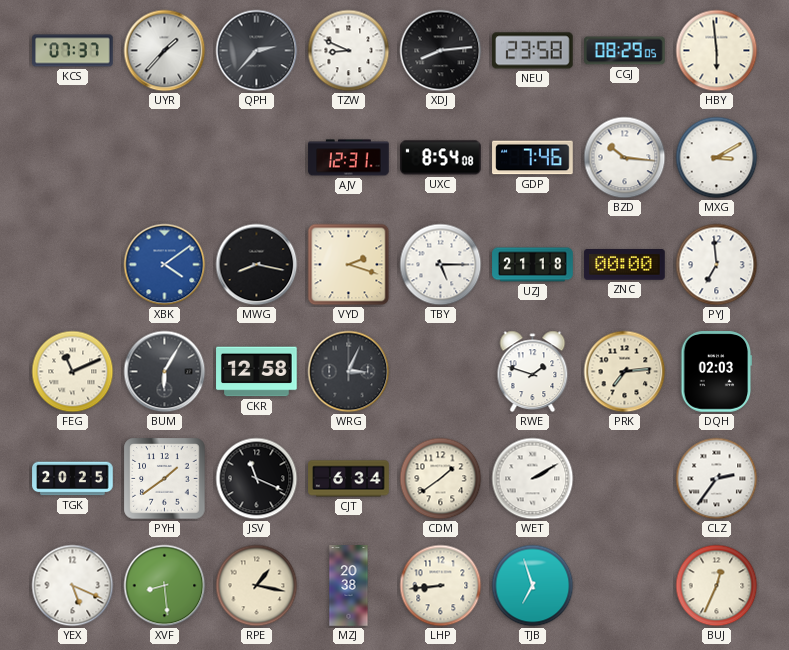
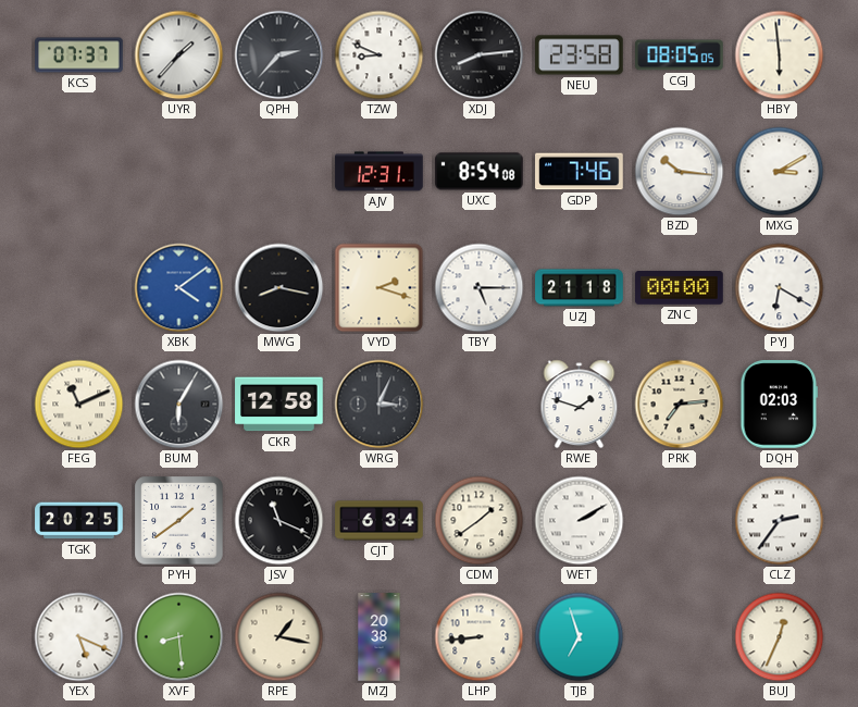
CGJ: 08:29 -> 08:05
PYJ: 6:59 -> 6:20
